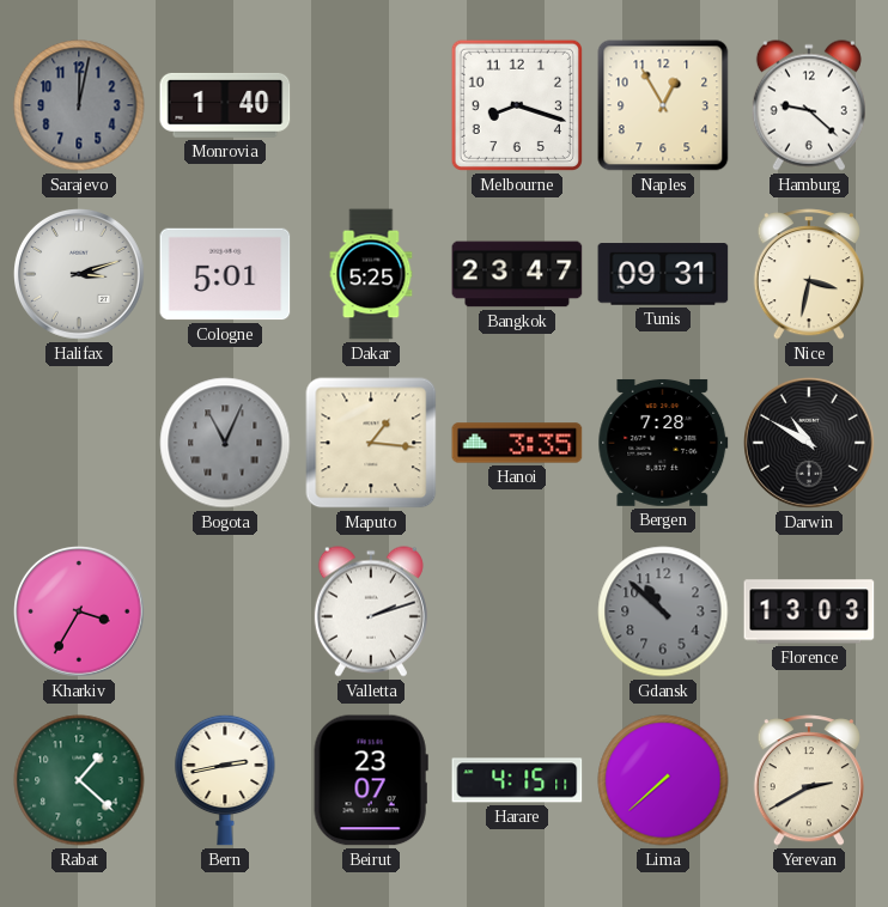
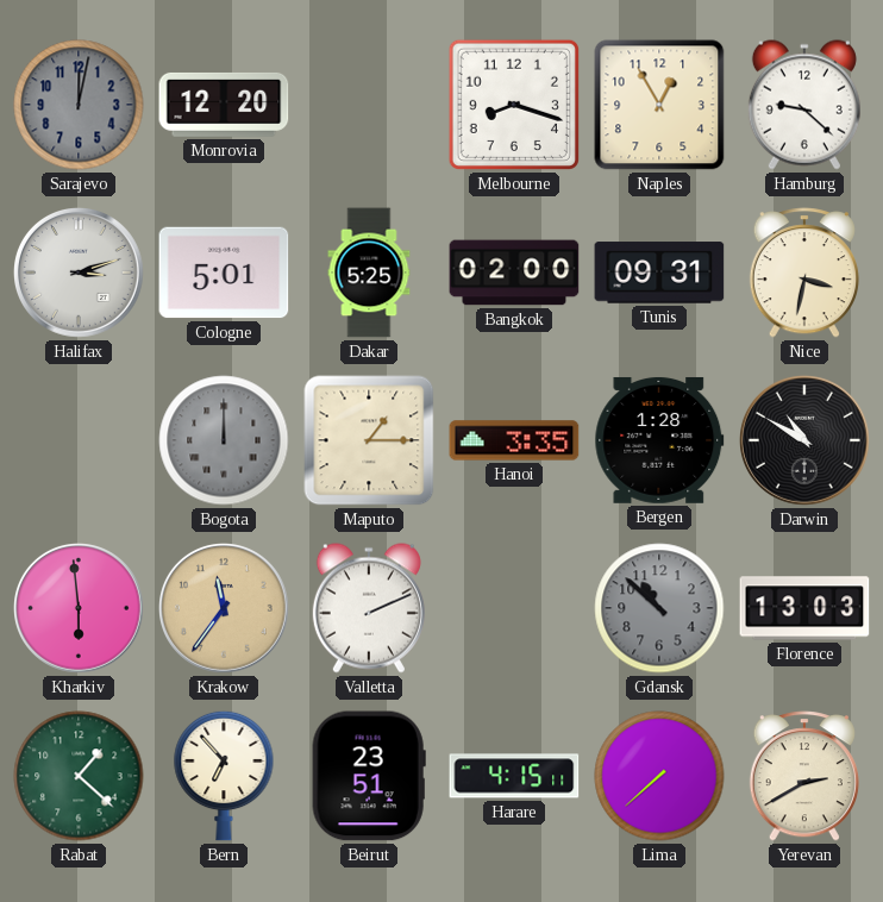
Monrovia: 1:40 -> 12:20
Bangkok: 23:47 -> 02:00
Bogota: 11:04 -> 12:00
Maputo: 1:16 -> 1:15
Bergen: 7:28 -> 1:28
Kharkiv: 3:35 -> 5:59
Krakow: none -> 11:36
Valletta: 2:12 -> 2:11
Bern: 2:43 -> 6:53
Beirut: 23:07 -> 23:51
